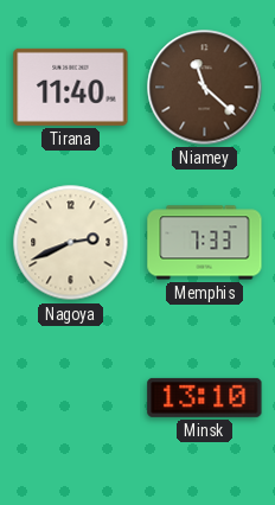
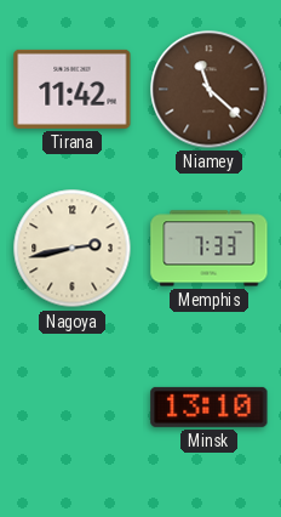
Tirana: 11:40 -> 11:42
Nagoya: 2:41 -> 2:43
